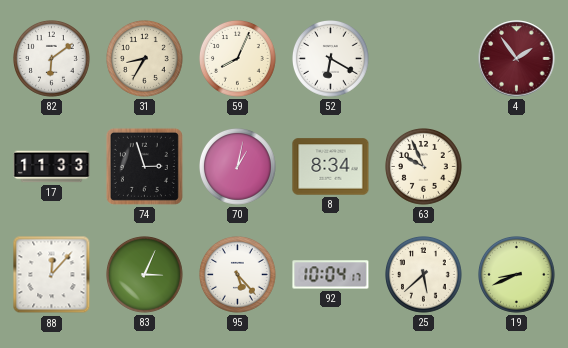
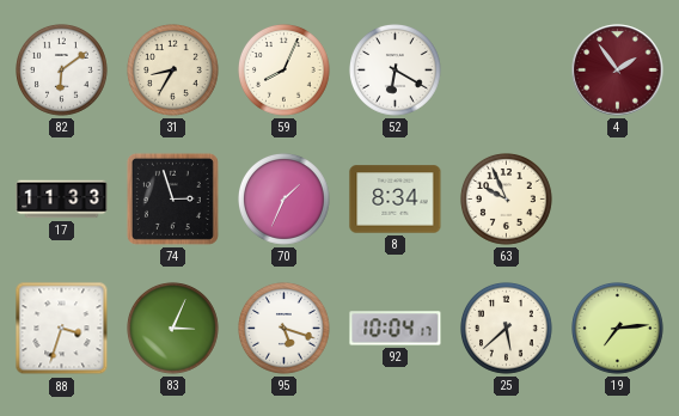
70: 1:02 -> 1:34
88: 12:07 -> 3:33
95: 5:23 -> 5:18
19: 8:41 -> 7:14
